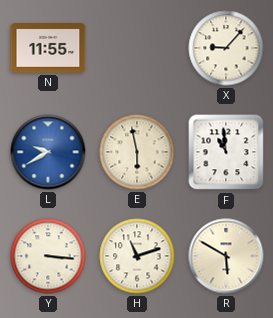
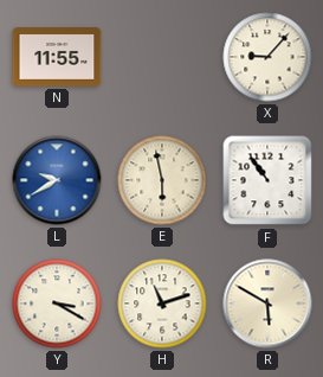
F: 10:59 -> 10:54
Y: 3:16 -> 3:20
